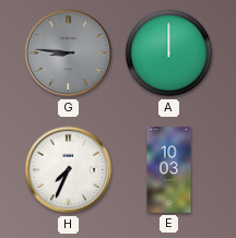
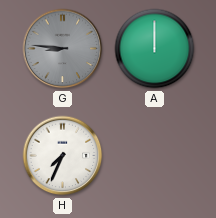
E: 10:03 -> none
